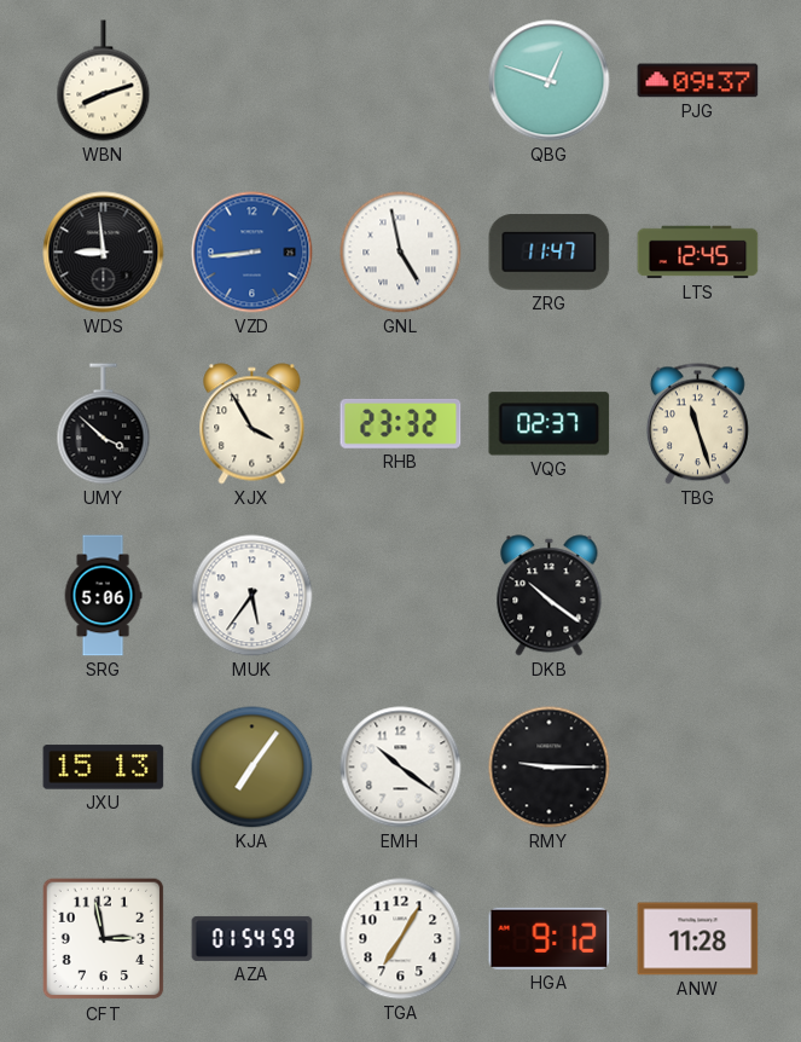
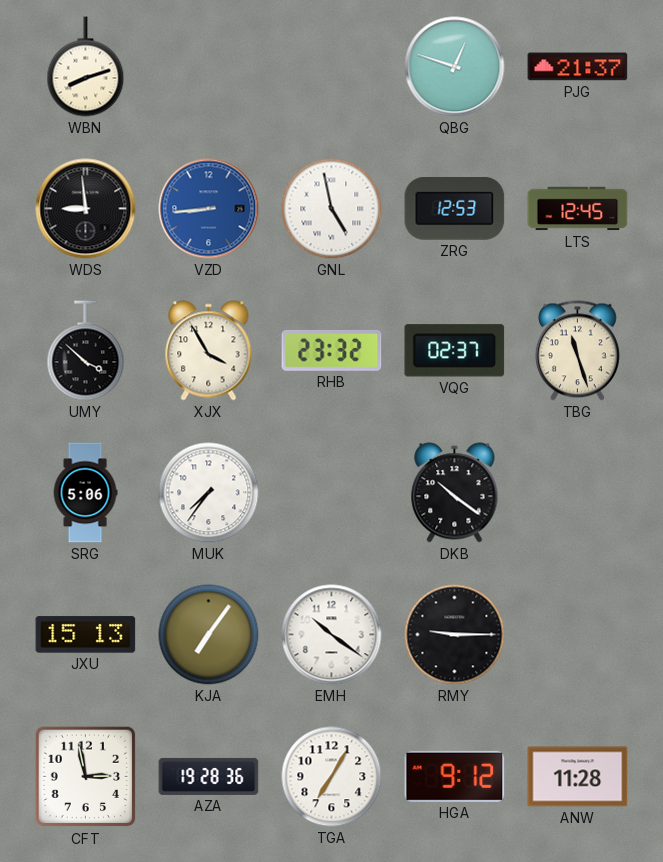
PJG: 09:37 -> 21:37
ZRG: 11:47 -> 12:53
MUK: 5:36 -> 7:36
AZA: 01:54 -> 19:28
